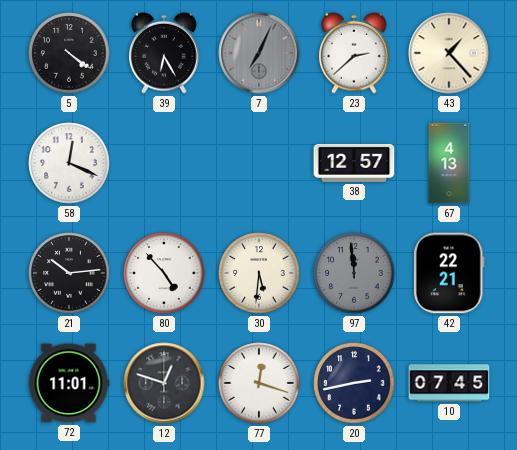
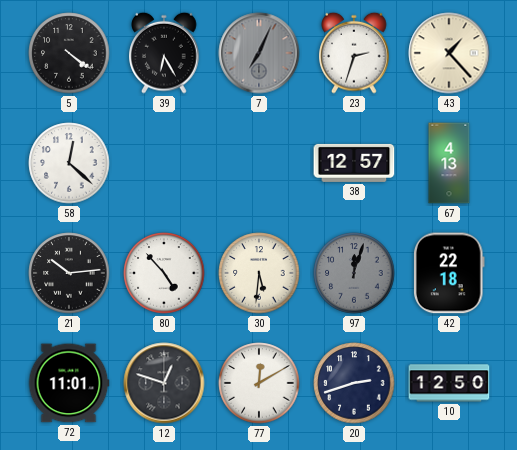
23: 2:38 -> 2:33
58: 12:19 -> 12:22
97: 11:59 -> 12:03
42: 22:21 -> 22:18
77: 12:18 -> 12:10
20: 2:43 -> 2:42
10: 07:45 -> 12:50
